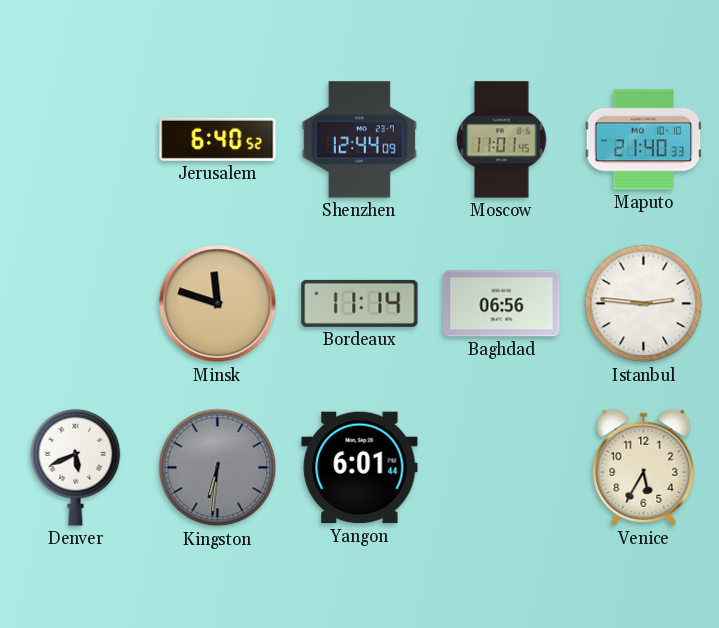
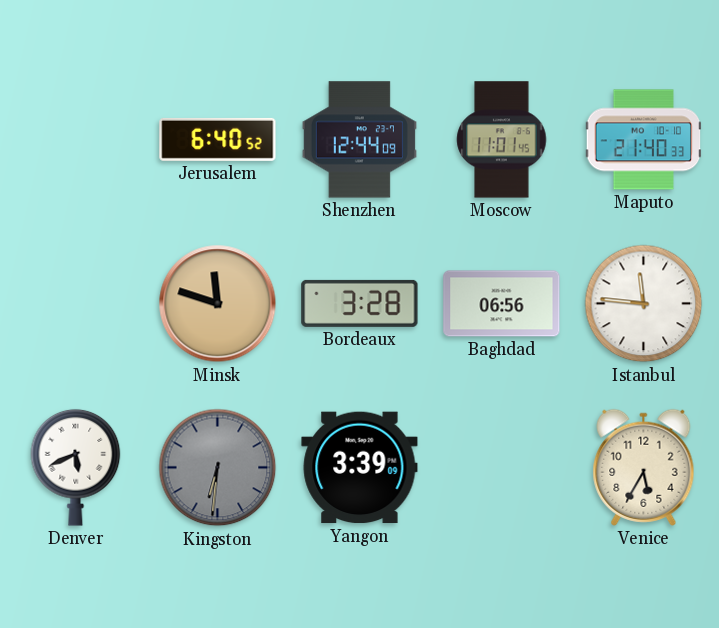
Bordeaux: 11:14 -> 3:28
Istanbul: 2:46 -> 11:46
Yangon: 6:01 -> 3:39
